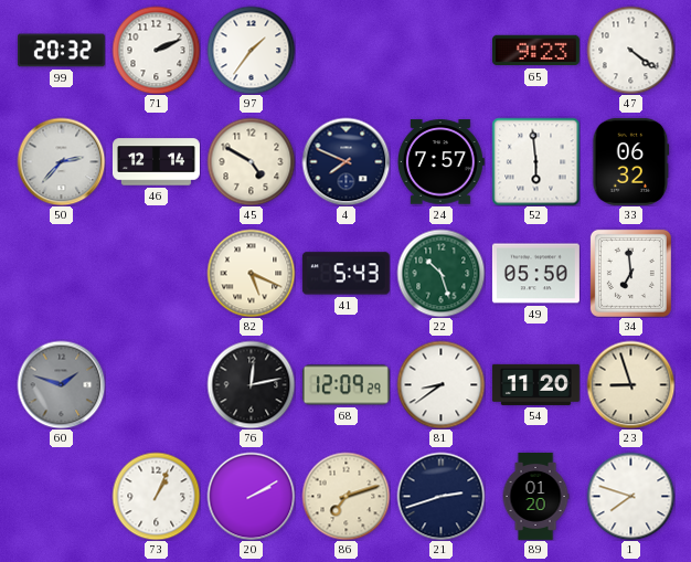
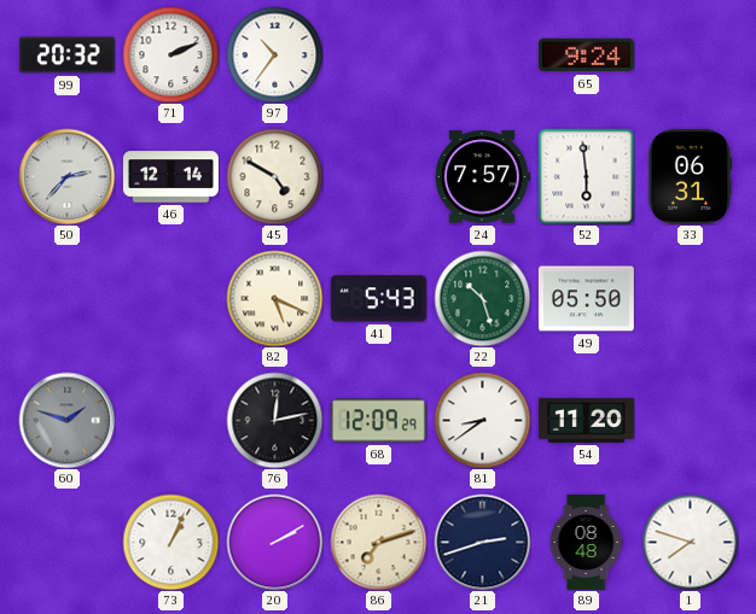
97: 1:36 -> 10:36
65: 9:23 -> 9:24
47: 4:21 -> none
4: 7:49 -> none
33: 06:32 -> 06:31
34: 6:59 -> none
23: 8:57 -> none
89: 01:20 -> 08:48
